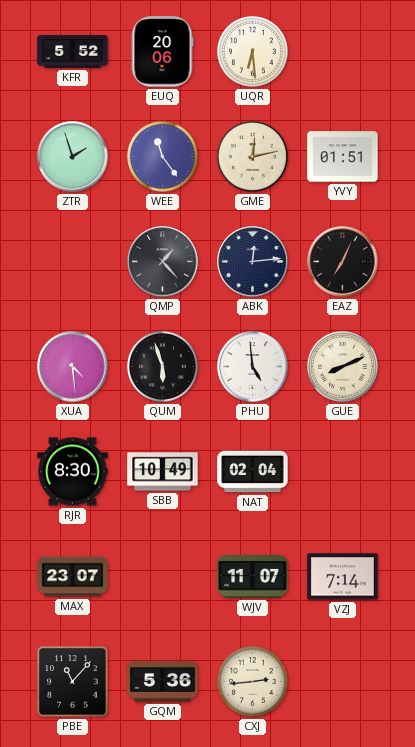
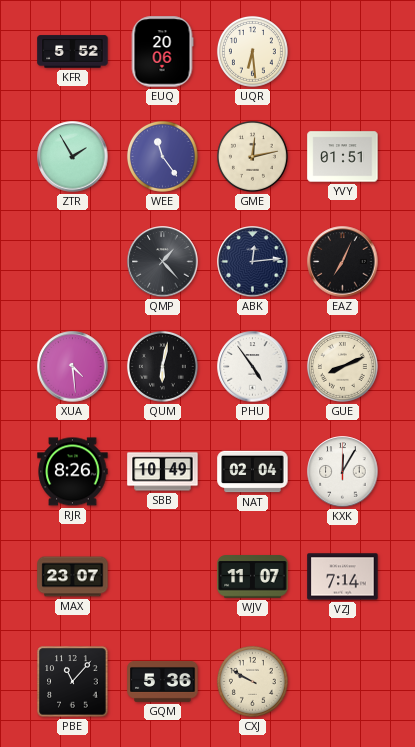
ZTR: 1:57 -> 1:55
QUM: 5:57 -> 6:02
PHU: 4:59 -> 4:54
RJR: 8:30 -> 8:26
KXK: none -> 12:05
CXJ: 2:44 -> 9:50
